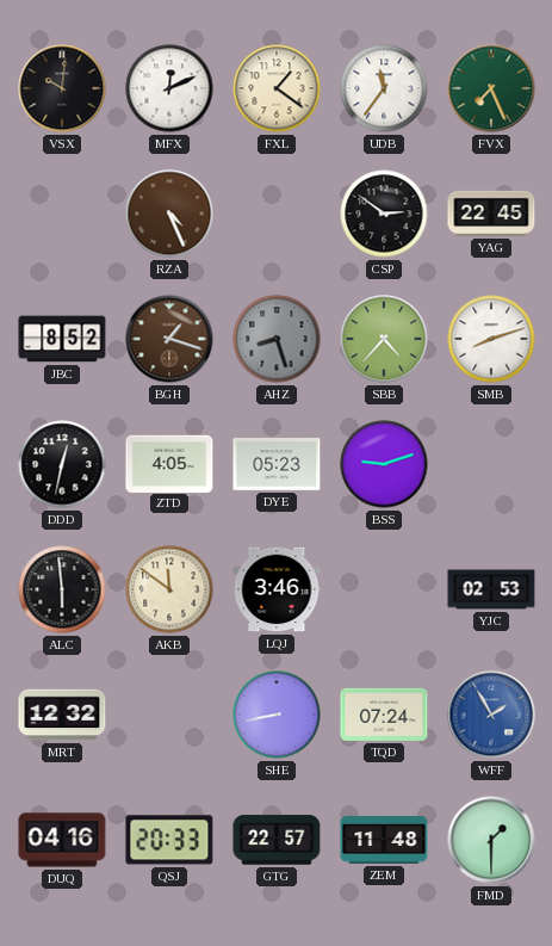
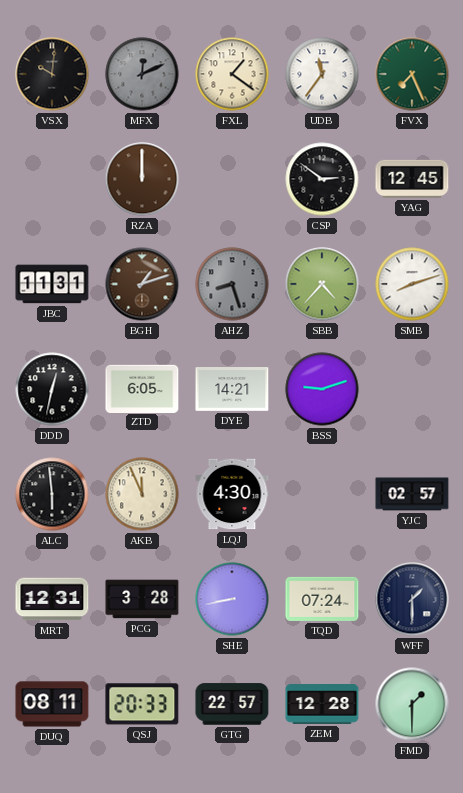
MFX dial: white -> grey
RZA: 4:26 -> 12:00
YAG: 22:45 -> 12:45
JBC: 8:52 -> 11:31
BGH: 1:18 -> 1:12
ZTD: 4:05 -> 6:05
DYE: 05:23 -> 14:21
AKB: 11:51 -> 11:56
LQJ: 3:46 -> 4:30
YJC: 02:53 -> 02:57
MRT: 12:32 -> 12:31
PCG: none -> 3:28
WFF: 1:55 -> 1:30
WFF dial: blue -> navy
DUQ: 04:16 -> 08:11
ZEM: 11:48 -> 12:28
